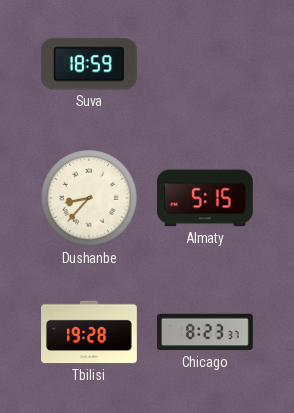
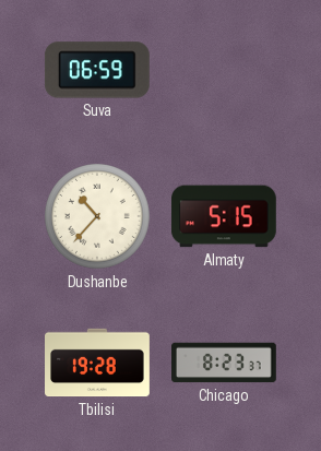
Suva: 18:59 -> 06:59
Dushanbe: 8:37 -> 10:37
